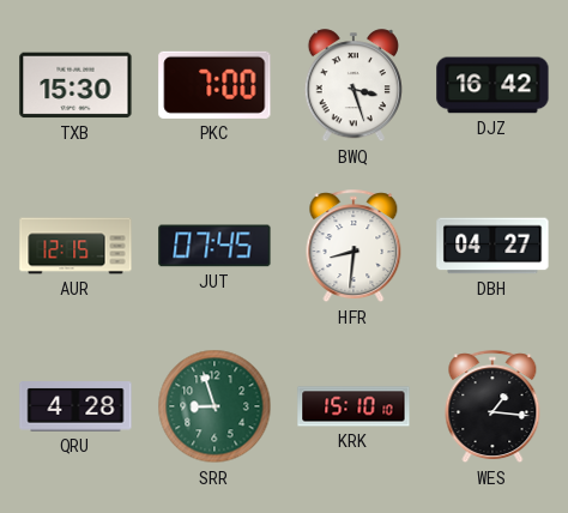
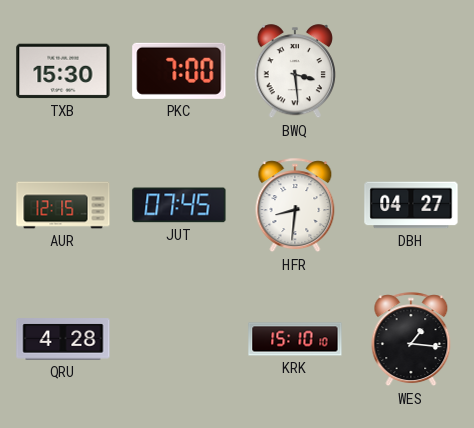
BWQ: 3:27 -> 3:29
DJZ: 16:42 -> none
SRR: 8:57 -> none
